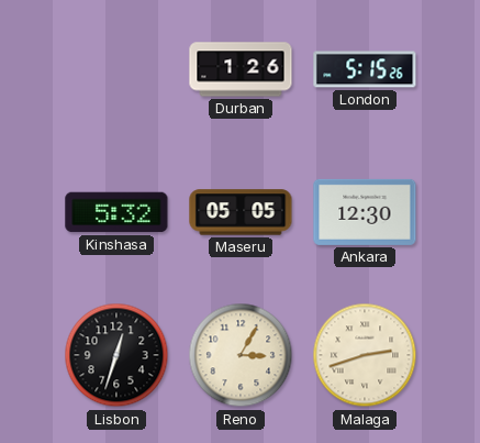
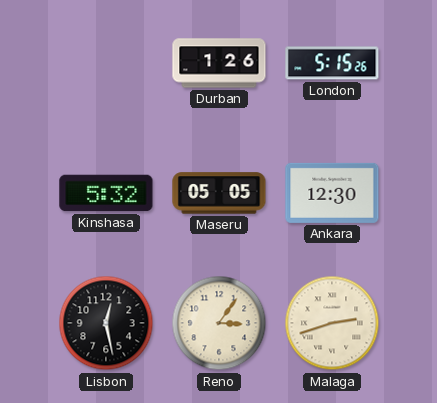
Lisbon: 12:33 -> 12:28
Reno: 3:05 -> 3:06
